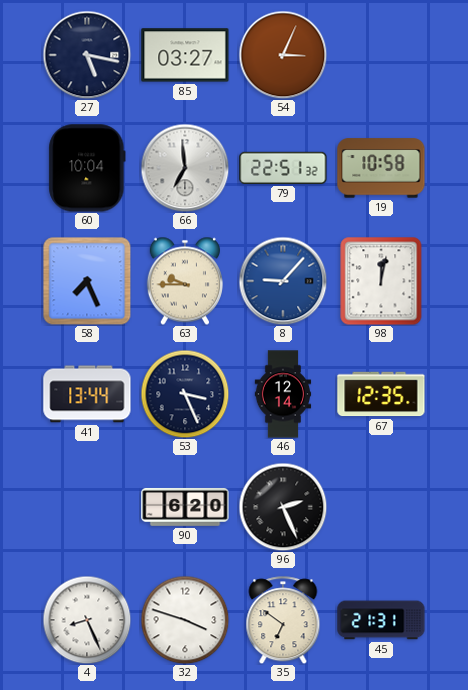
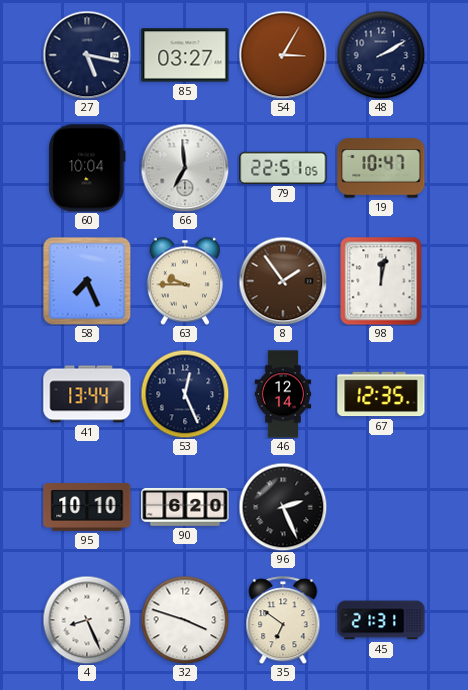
54: 3:04 -> 3:05
48: none -> 2:10
79: 22:51:32 -> 22:51:05
19: 10:58 -> 10:47
8: 9:07 -> 1:54
8 dial: blue -> brown
53: 3:26 -> 12:26
95: none -> 10:10
